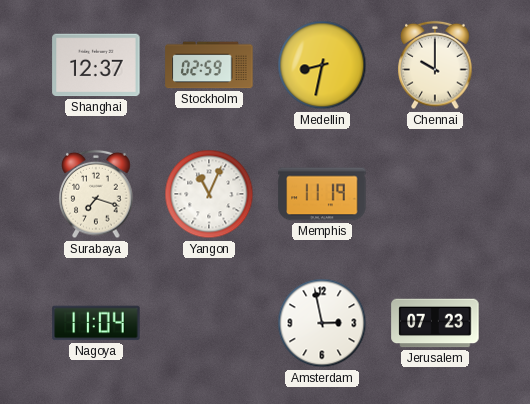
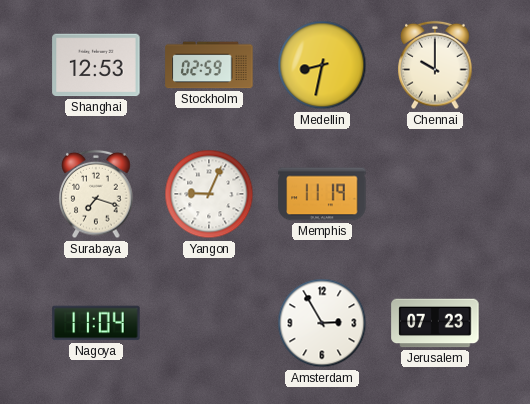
Shanghai: 12:37 -> 12:53
Yangon: 11:04 -> 9:04
Amsterdam: 2:58 -> 2:55
